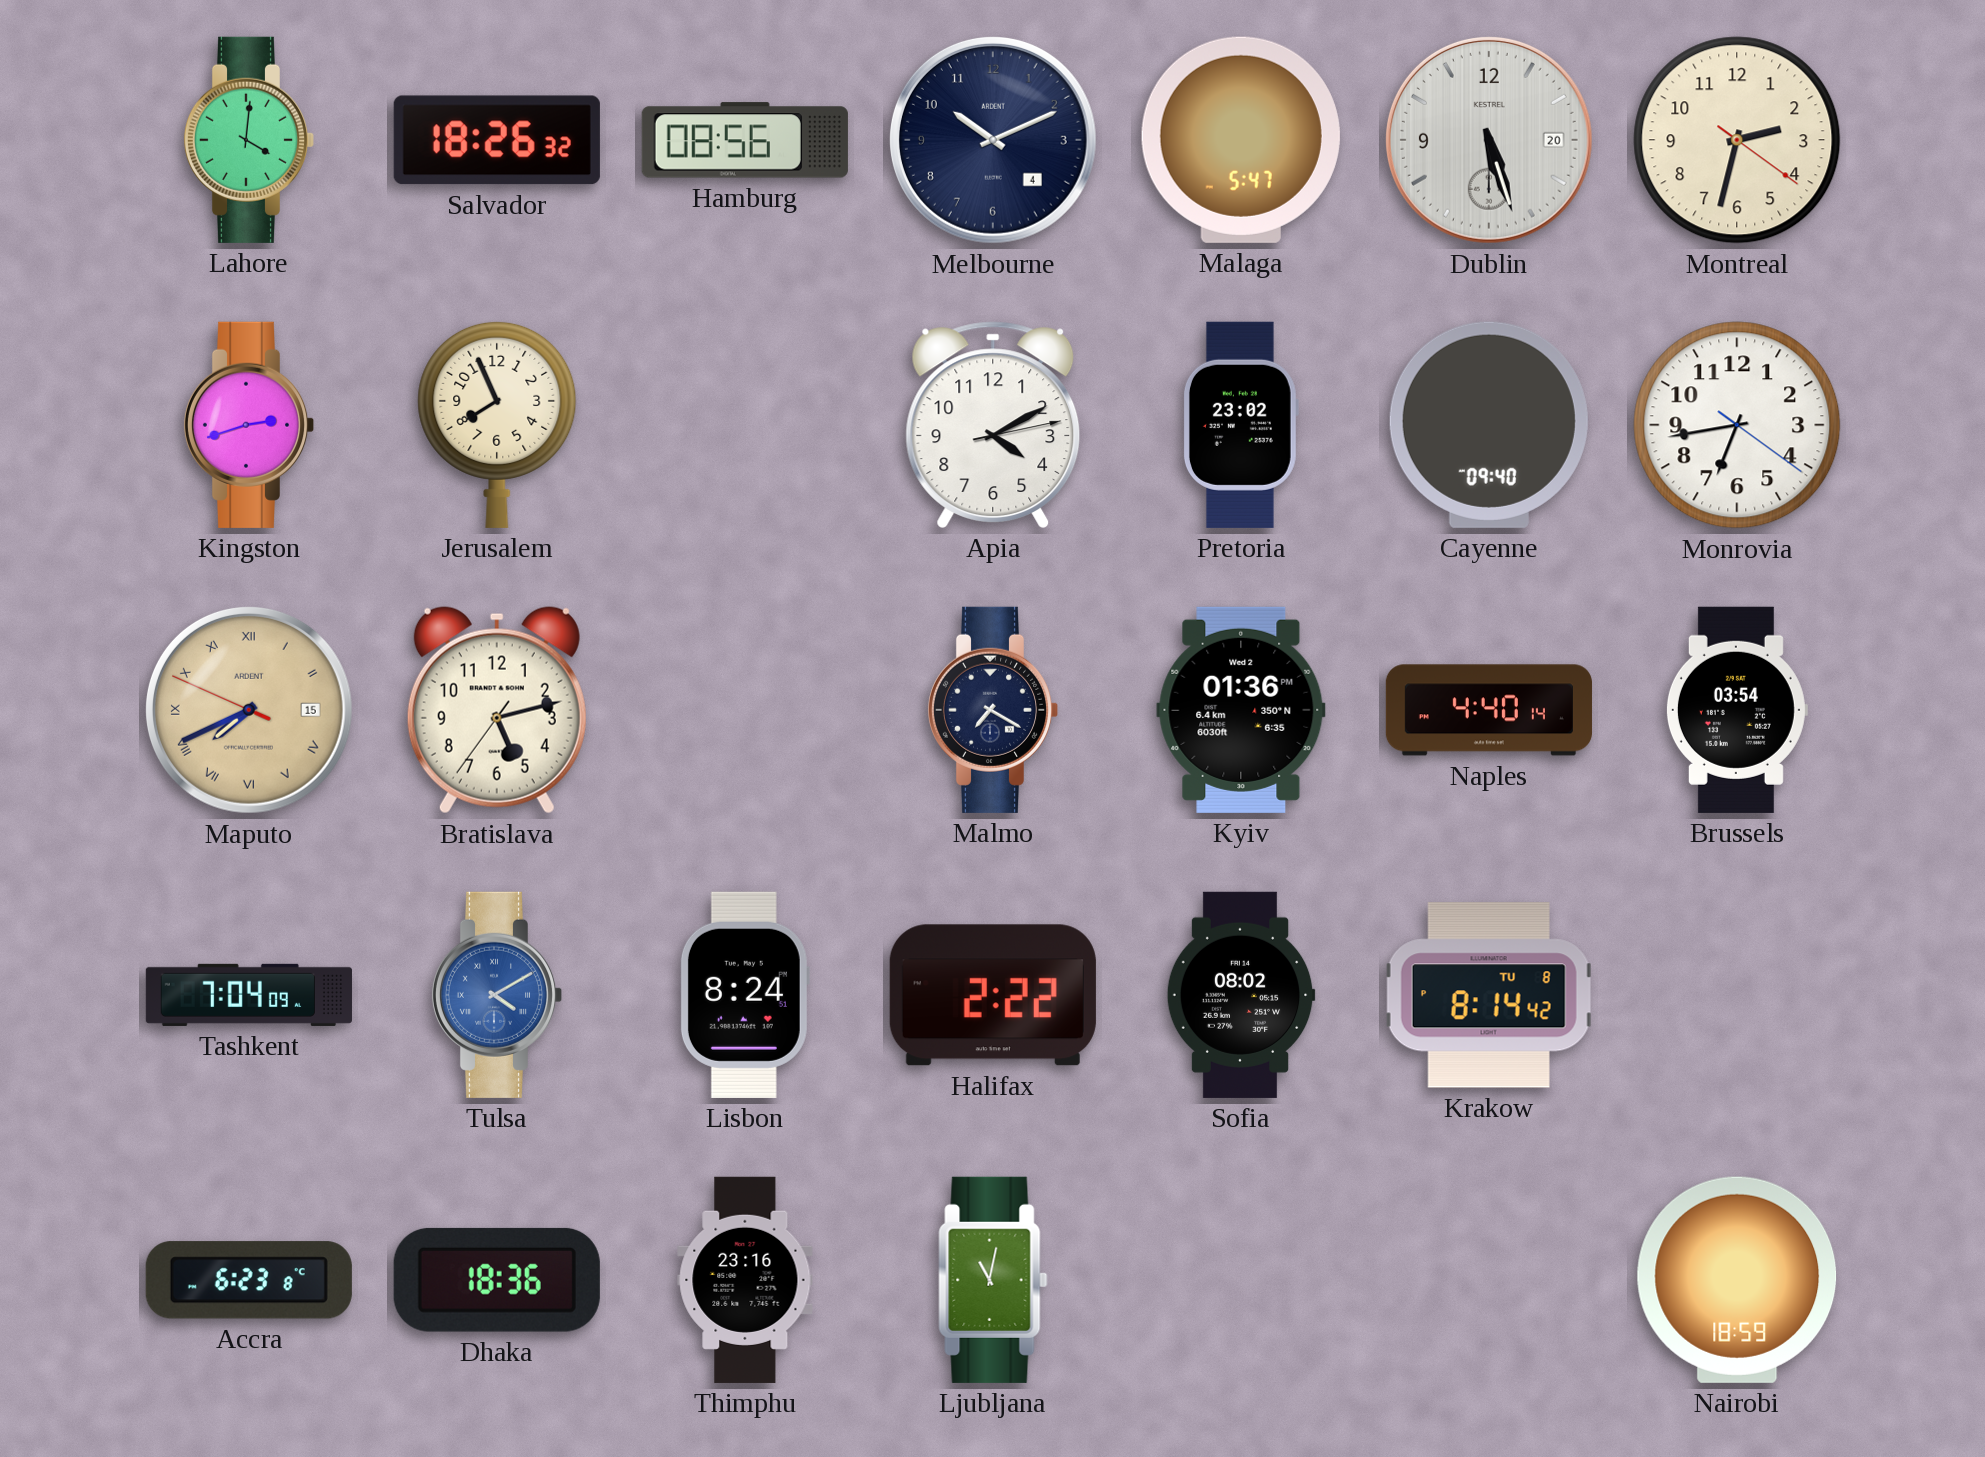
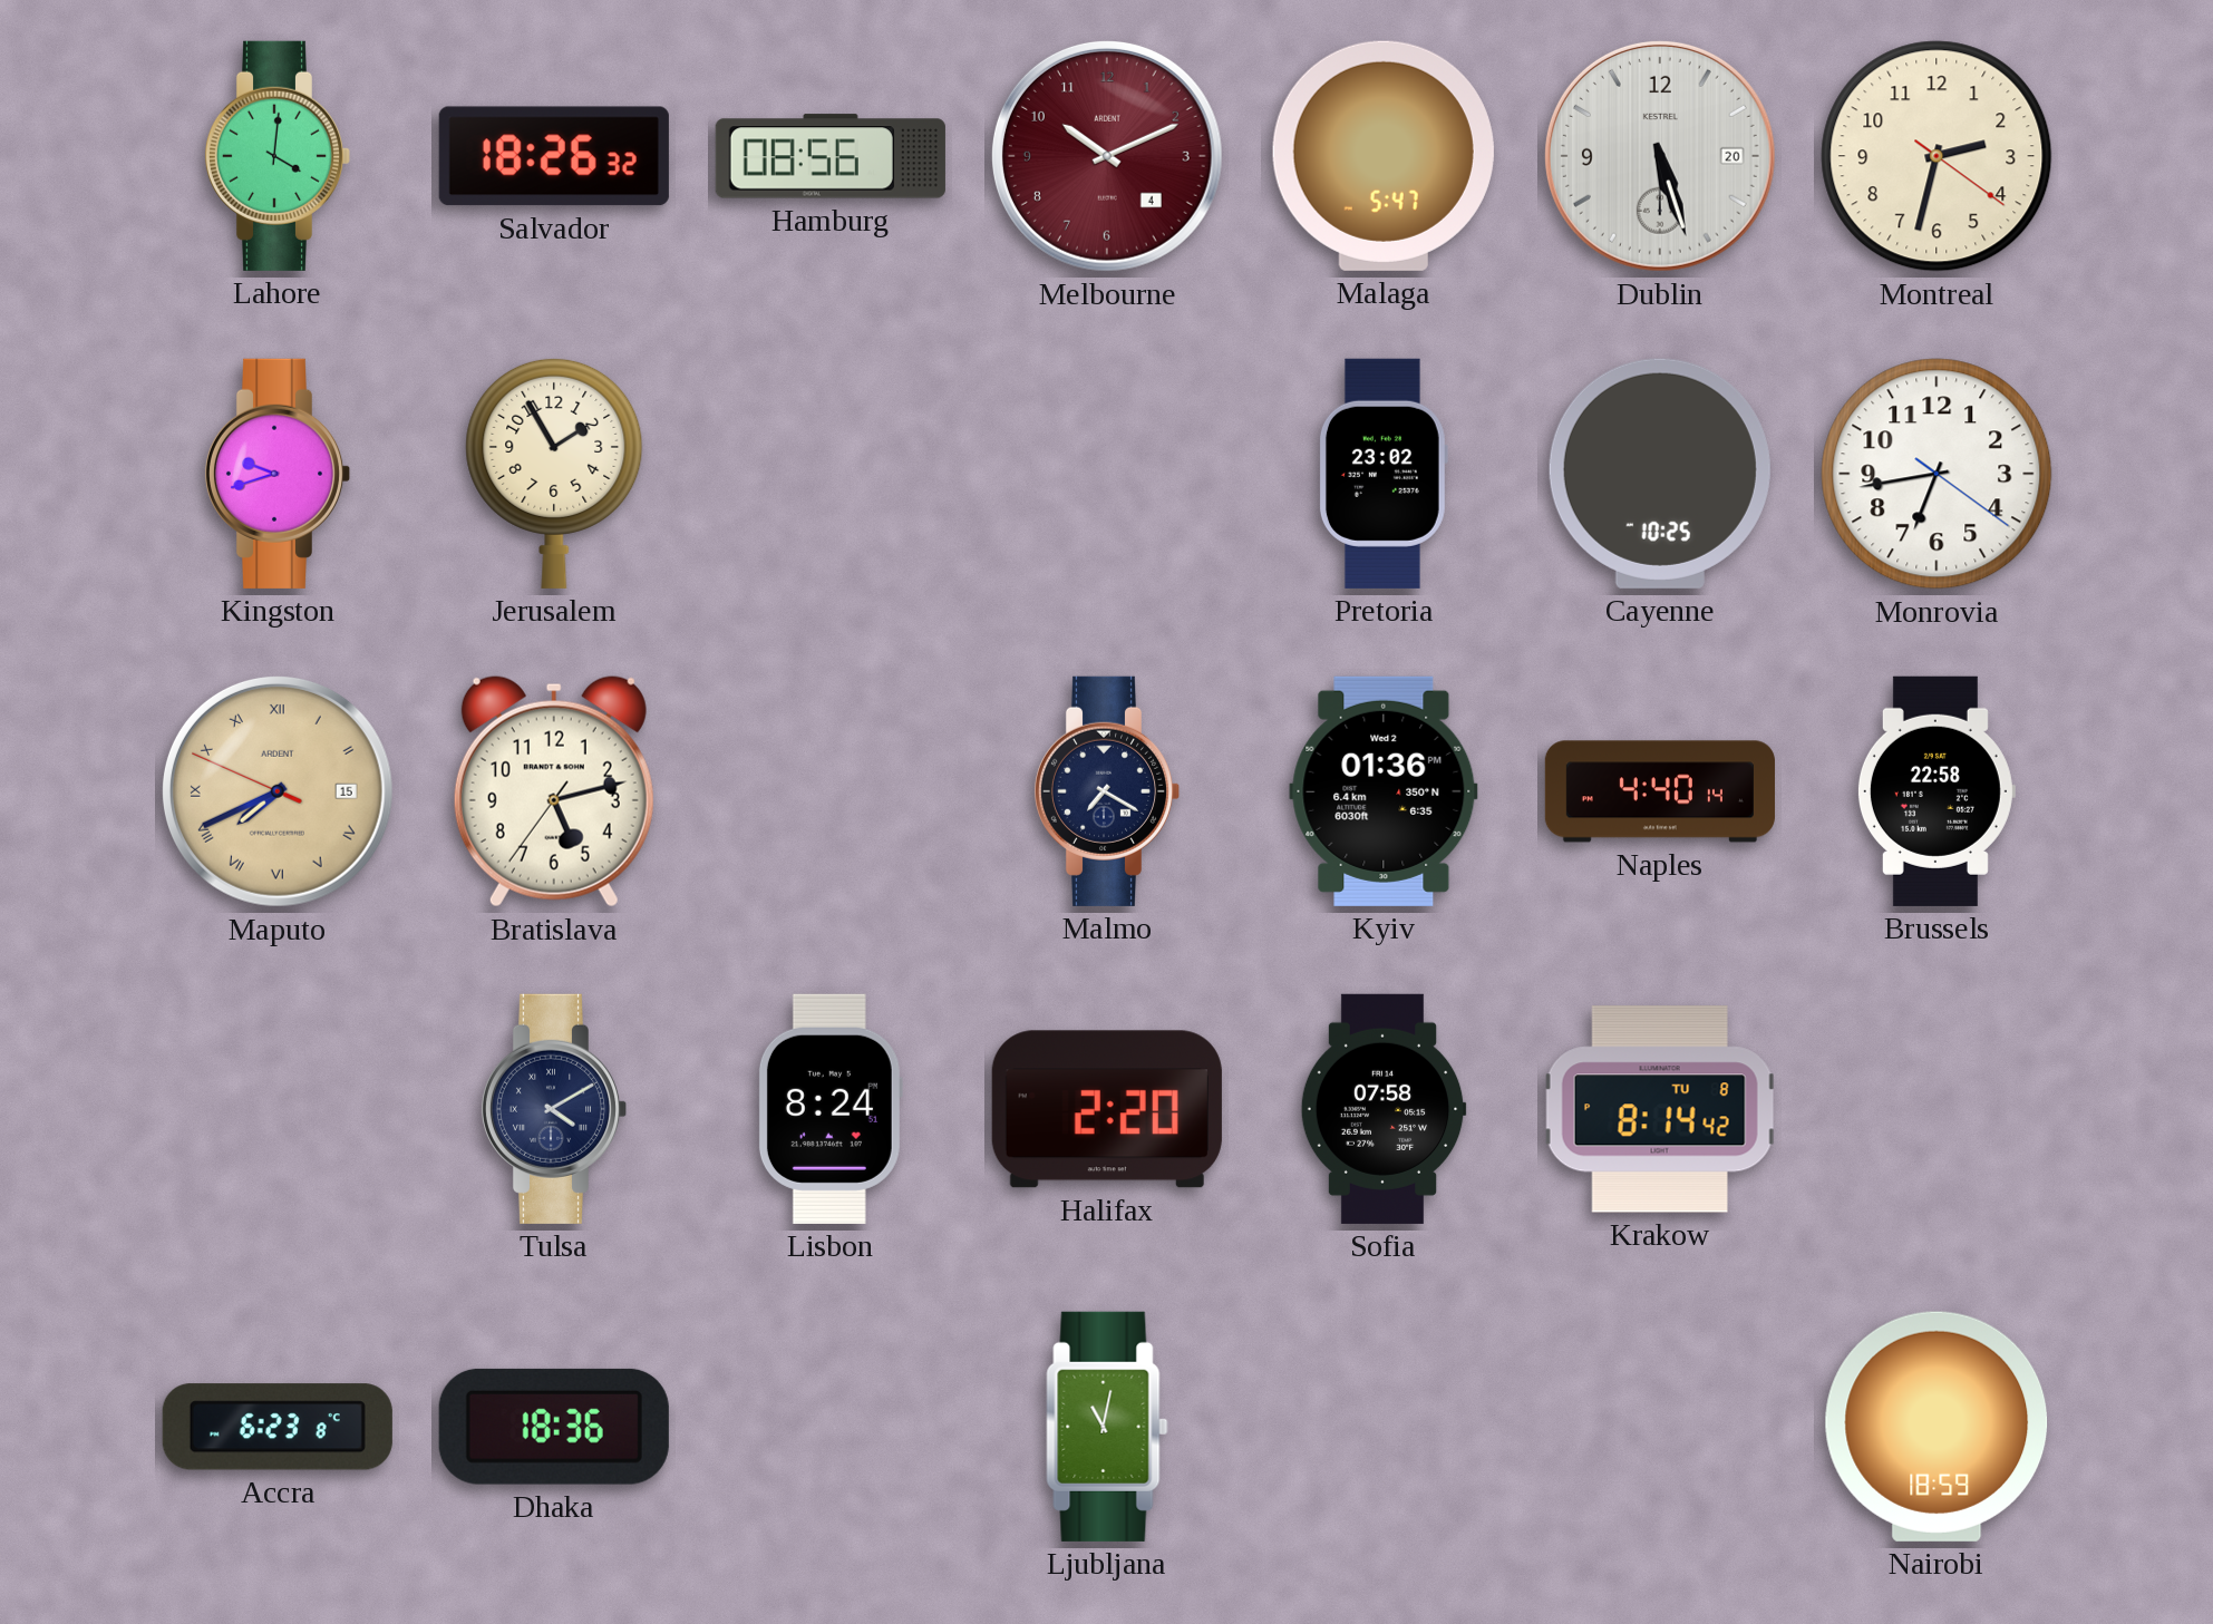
Melbourne dial: navy -> burgundy
Kingston: 2:42 -> 9:42
Jerusalem: 7:56 -> 1:55
Apia: 4:10 -> none
Cayenne: 09:40 -> 10:25
Brussels: 03:54 -> 22:58
Tashkent: 7:04 -> none
Tulsa dial: blue -> navy
Halifax: 2:22 -> 2:20
Sofia: 08:02 -> 07:58
Thimphu: 23:16 -> none
